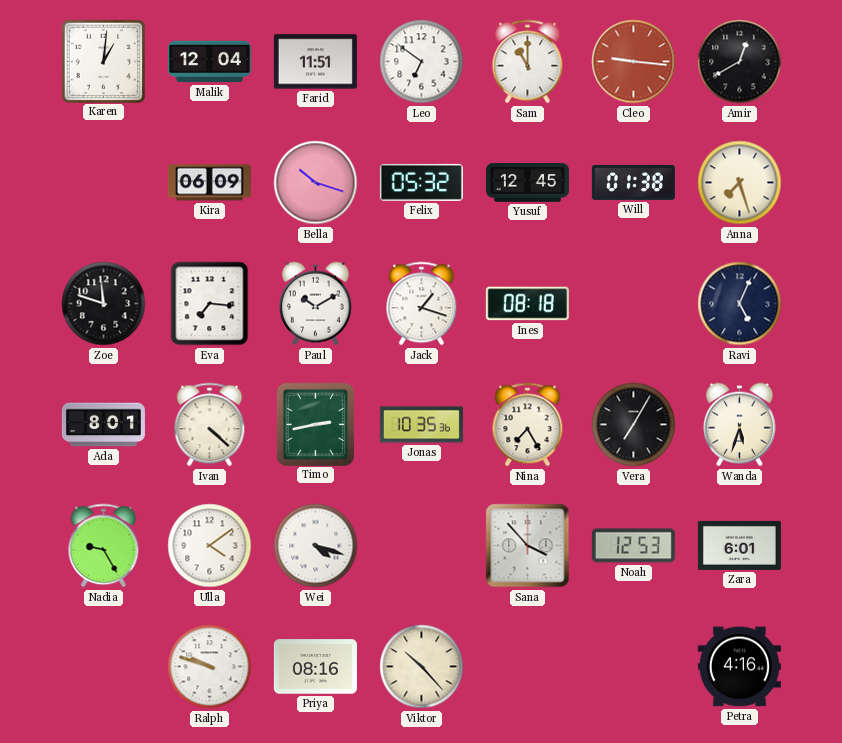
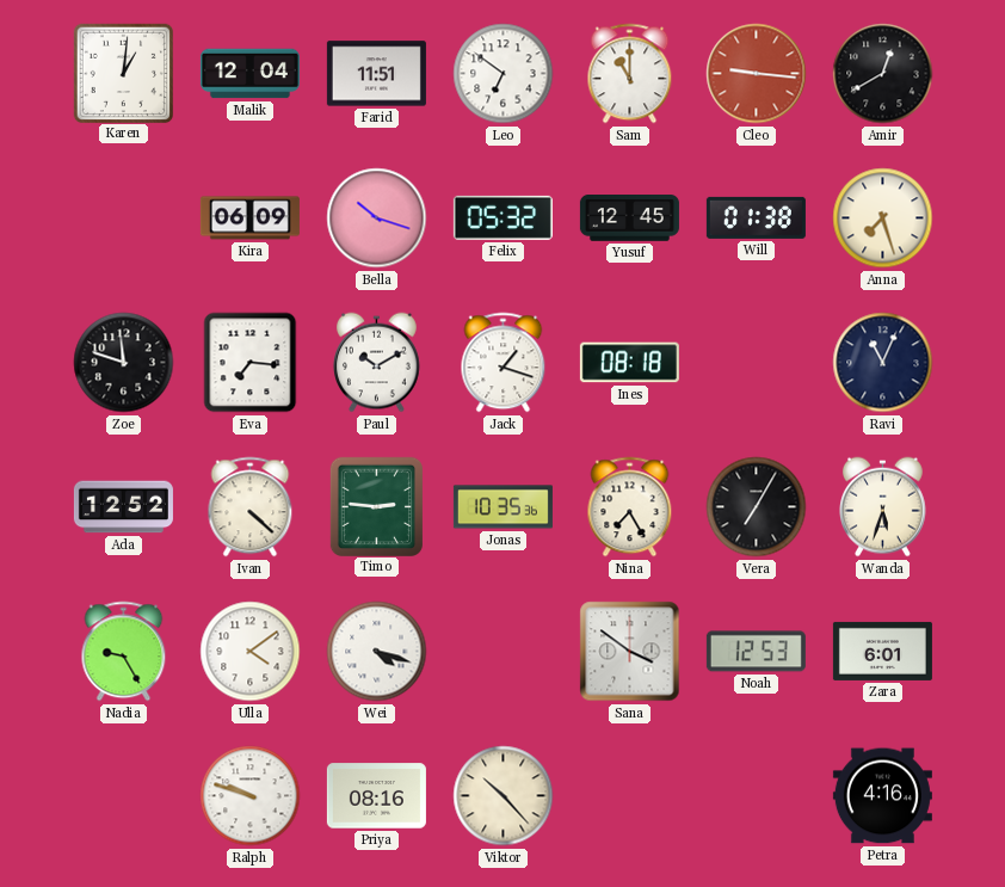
Ravi: 5:04 -> 11:04
Ada: 8:01 -> 12:52
Timo: 2:43 -> 2:46
Sana: 3:53 -> 3:51
